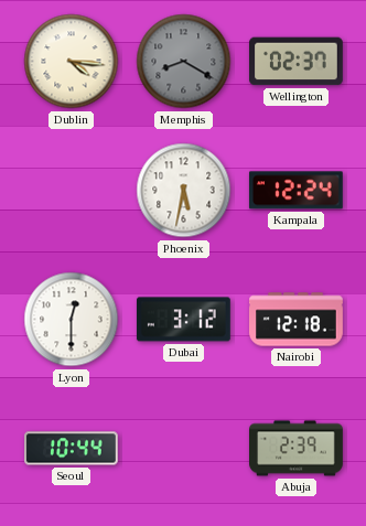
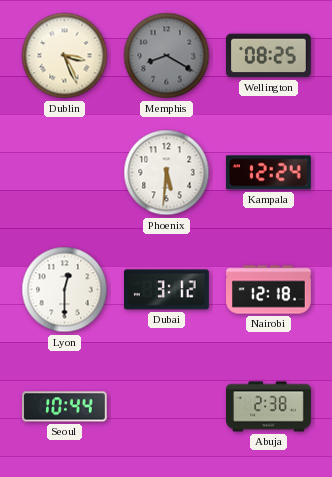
Dublin: 4:16 -> 3:26
Wellington: 02:37 -> 08:25
Phoenix: 5:32 -> 5:31
Abuja: 2:39 -> 2:38
